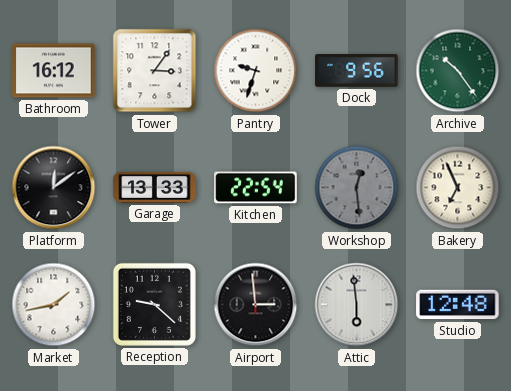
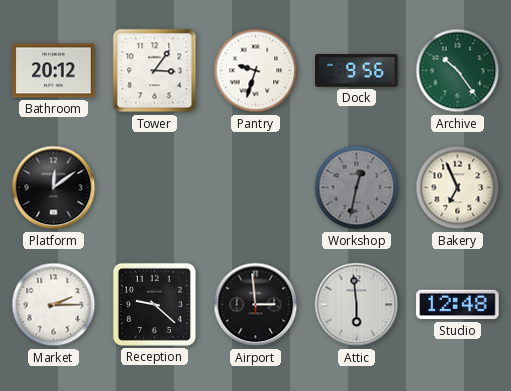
Bathroom: 16:12 -> 20:12
Garage: 13:33 -> none
Kitchen: 22:54 -> none
Workshop: 12:29 -> 12:32
Market: 1:43 -> 2:15
